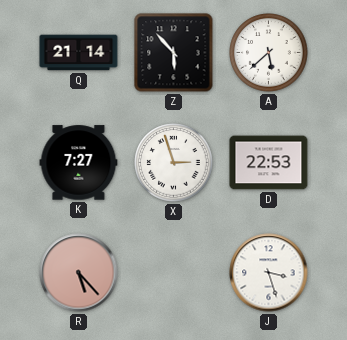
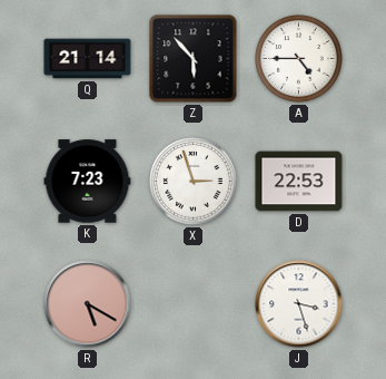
A: 5:38 -> 4:45
K: 7:27 -> 7:23
R: 5:23 -> 5:20
